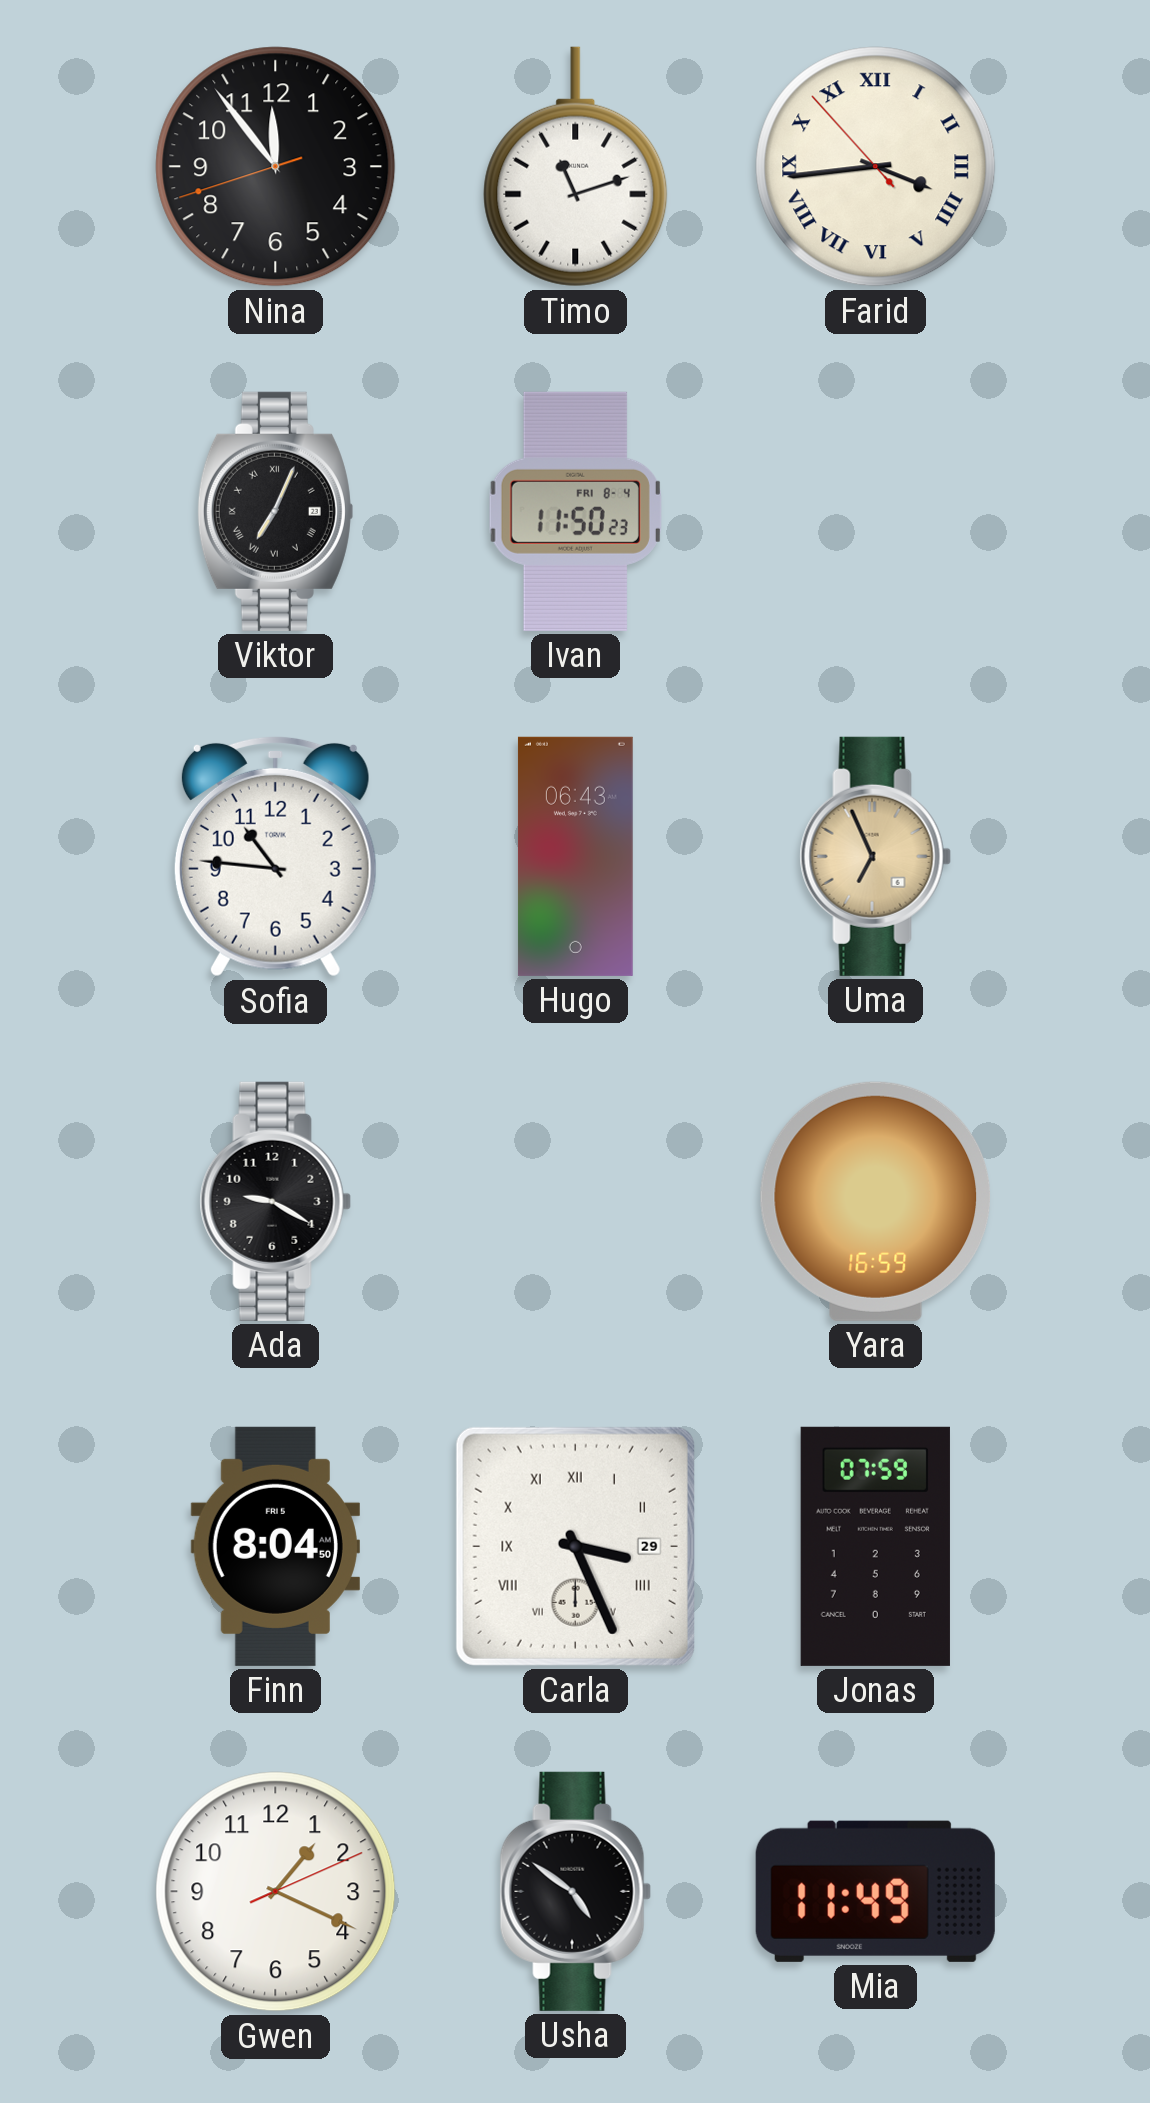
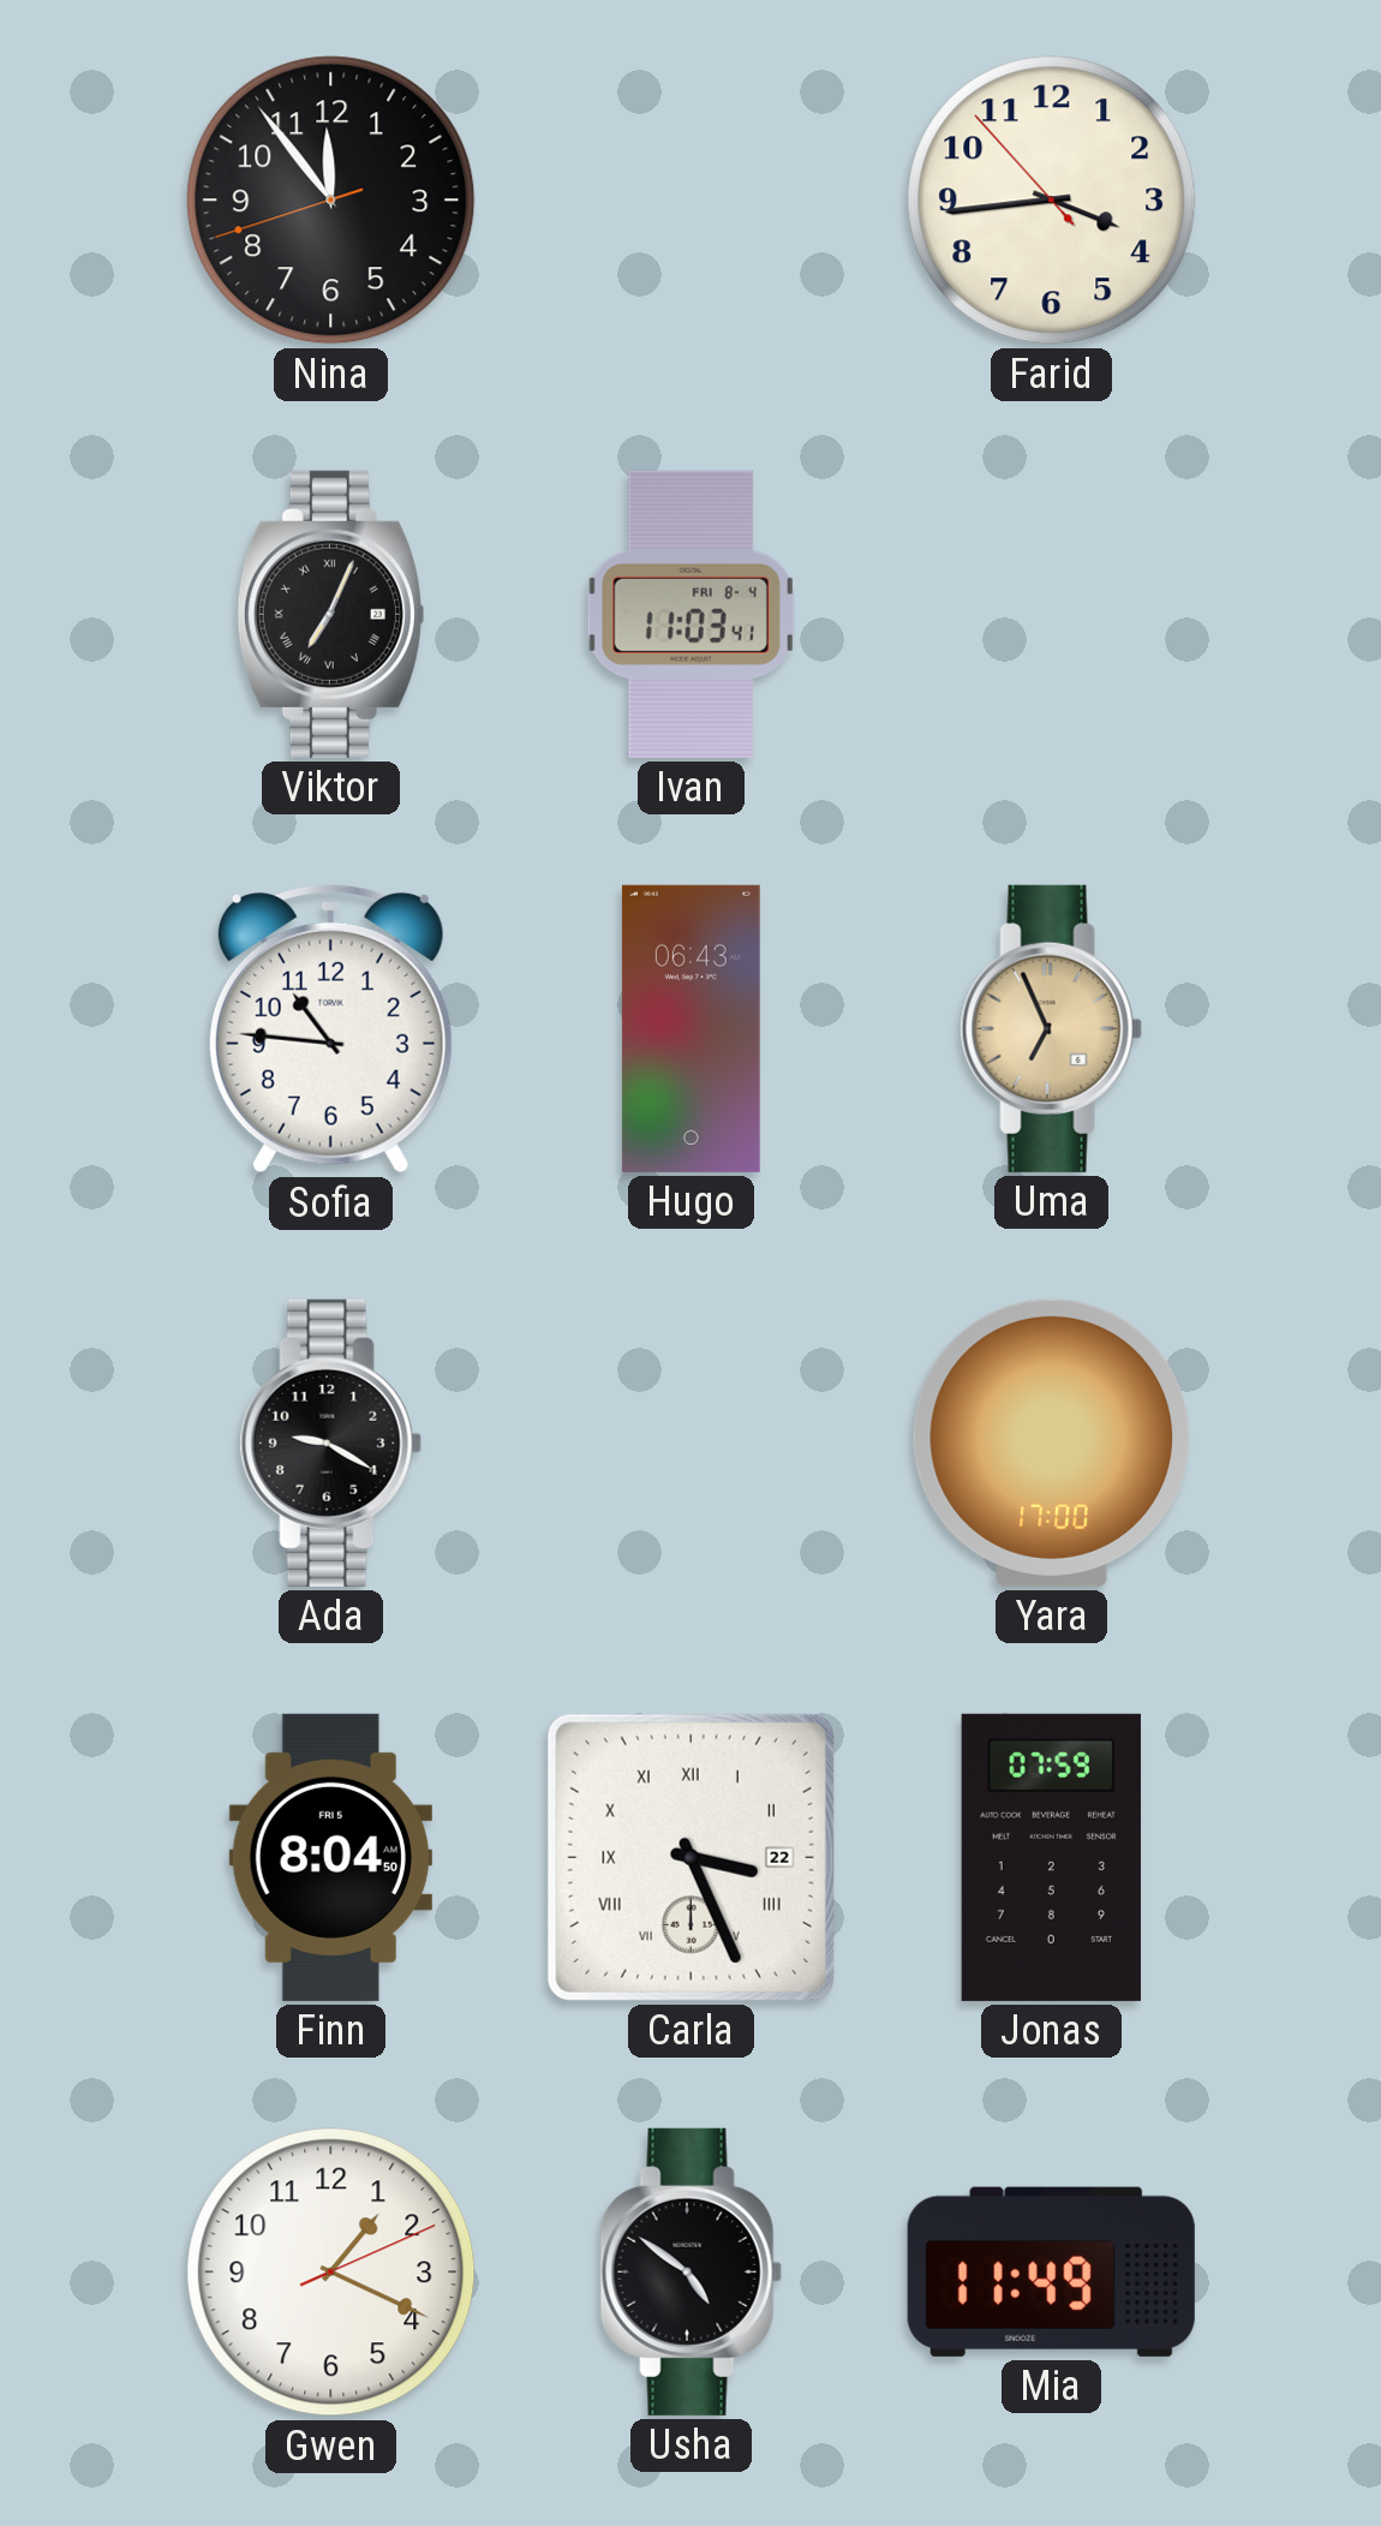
Timo: 11:12 -> none
Farid numerals: Roman -> Arabic
Ivan: 11:50 -> 11:03
Yara: 16:59 -> 17:00
Carla date: 29 -> 22
